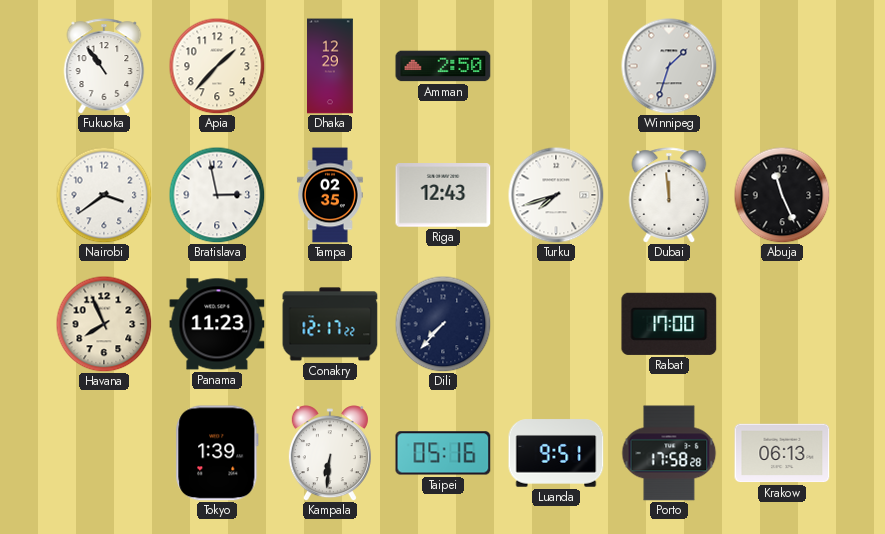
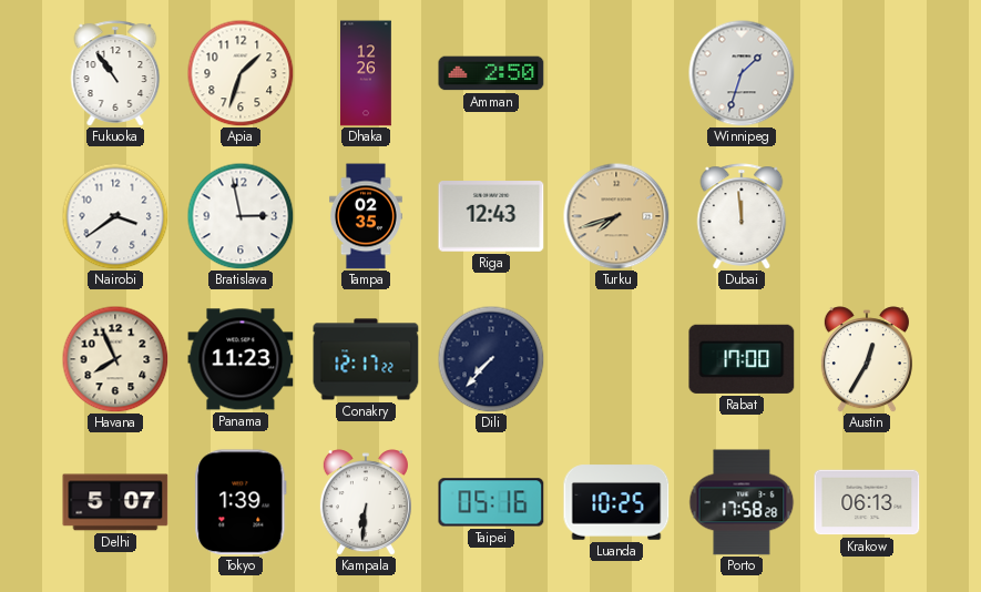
Apia: 1:37 -> 1:33
Dhaka: 12:29 -> 12:26
Turku dial: white -> champagne
Abuja: 11:26 -> none
Austin: none -> 12:35
Delhi: none -> 5:07
Luanda: 9:51 -> 10:25
